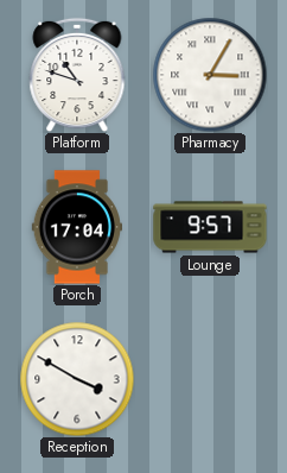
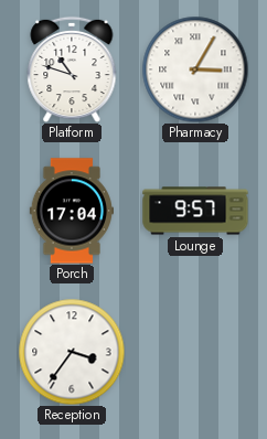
Reception: 3:50 -> 3:36
